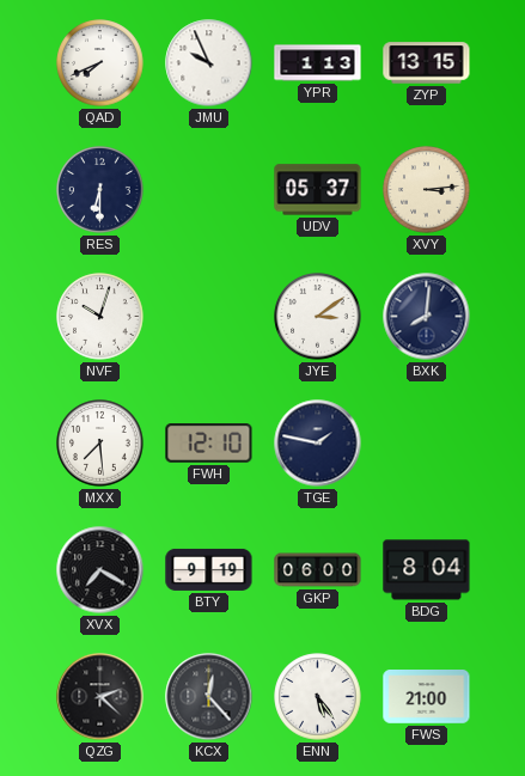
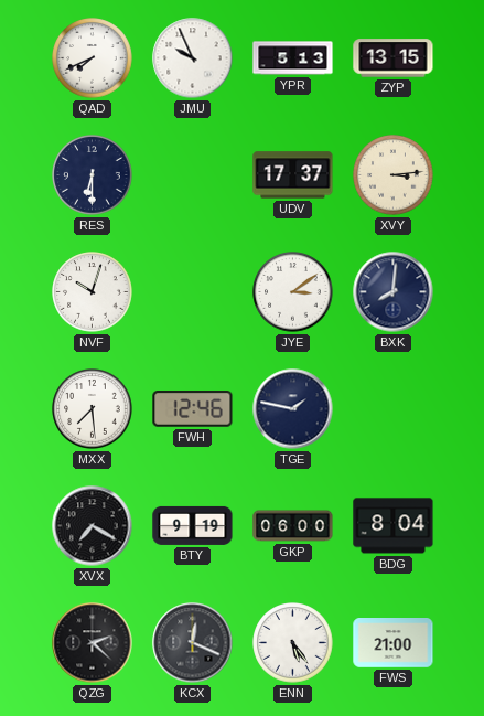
YPR: 1:13 -> 5:13
UDV: 05:37 -> 17:37
FWH: 12:10 -> 12:46
KCX: 12:23 -> 12:19
